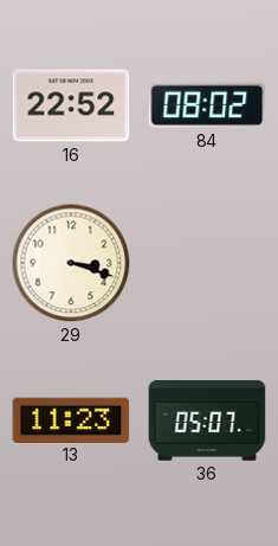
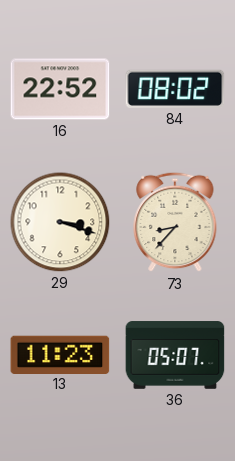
73: none -> 8:37
